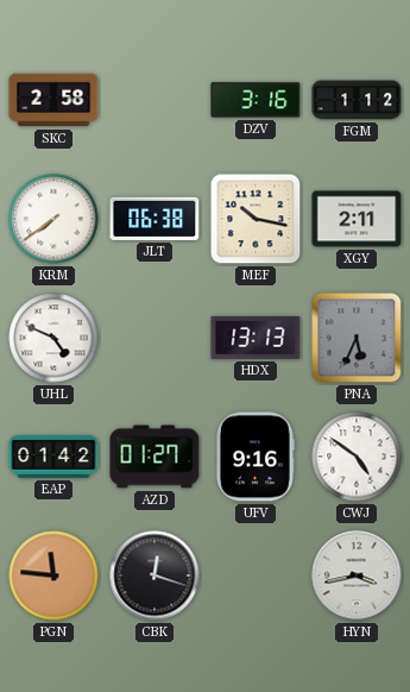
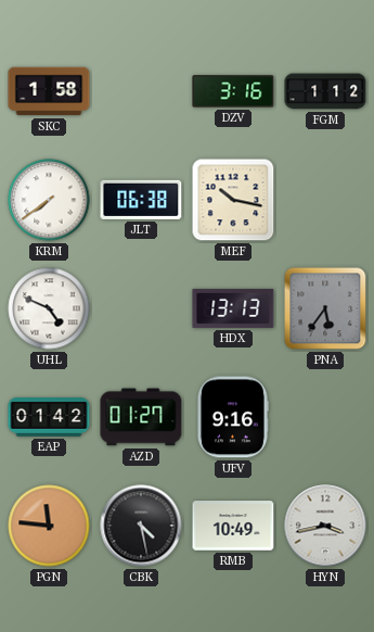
SKC: 2:58 -> 1:58
XGY: 2:11 -> none
PNA: 5:34 -> 5:36
CWJ: 4:51 -> none
CBK: 12:18 -> 4:28
RMB: none -> 10:49
